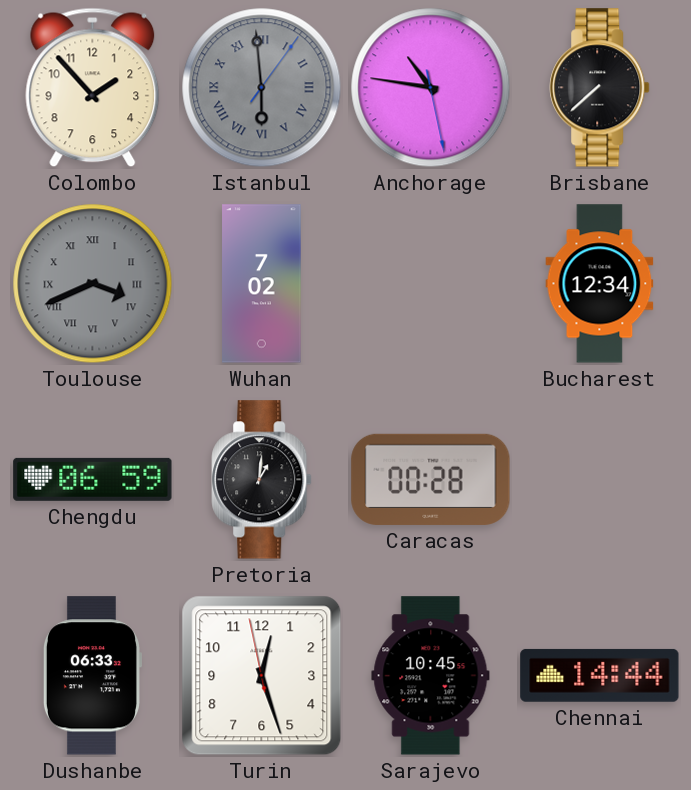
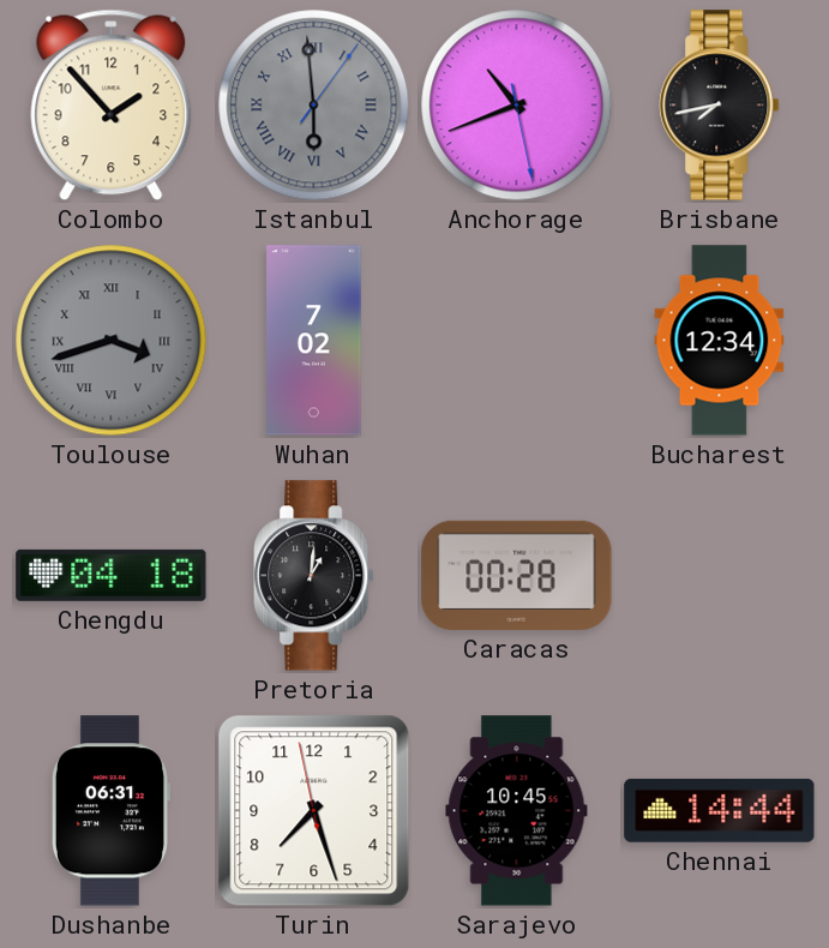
Anchorage: 10:46 -> 10:41
Brisbane: 7:38 -> 7:43
Toulouse: 3:41 -> 3:42
Chengdu: 06:59 -> 04:18
Dushanbe: 06:33 -> 06:31
Turin: 12:26 -> 7:26
